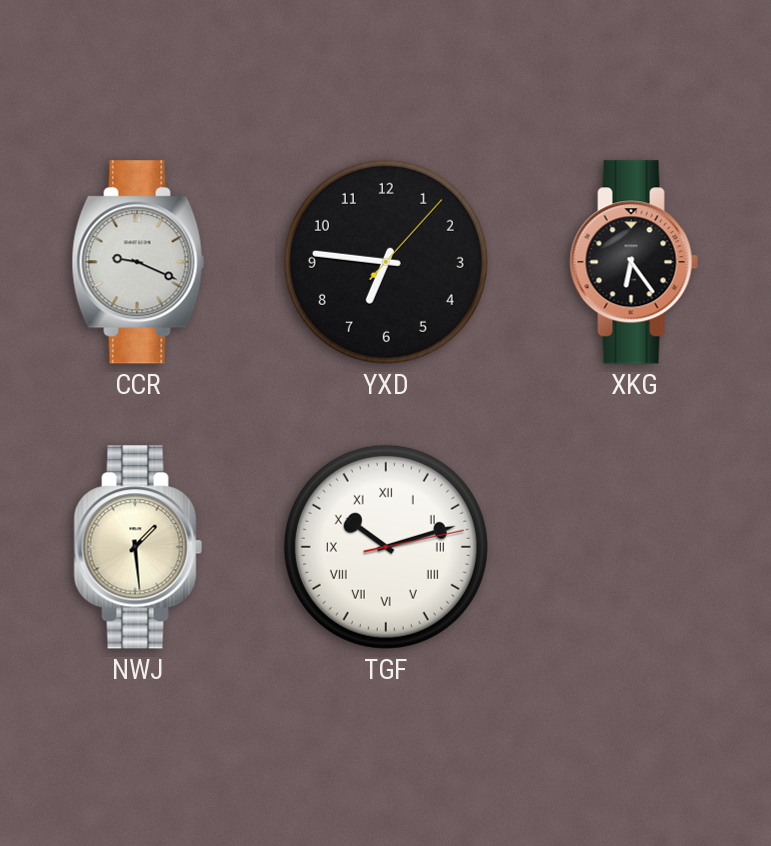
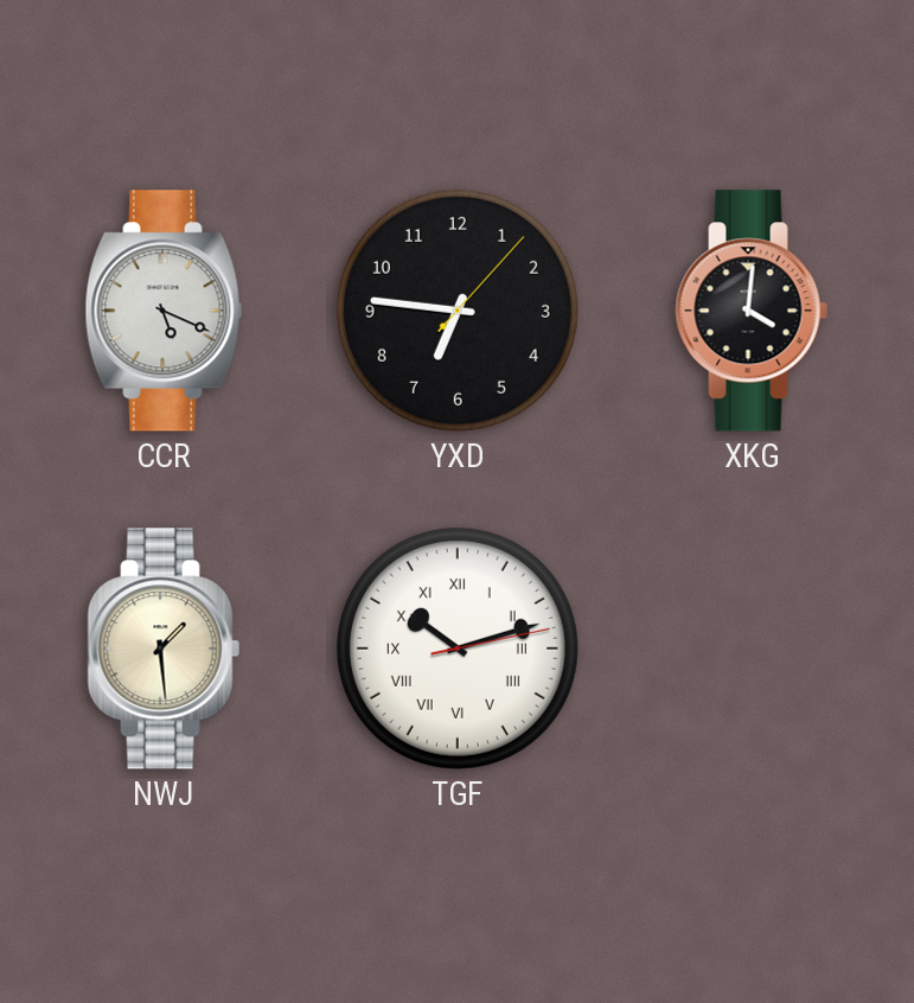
CCR: 9:19 -> 5:19
XKG: 6:24 -> 4:01
